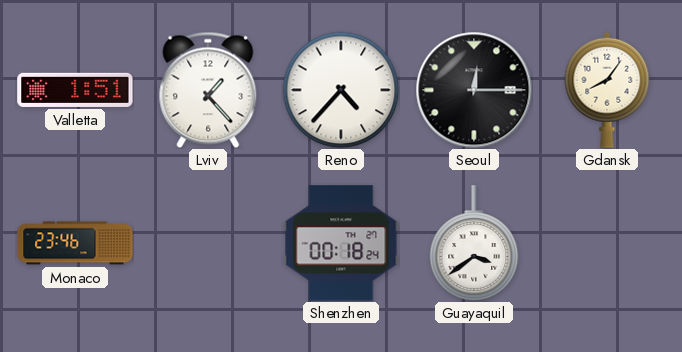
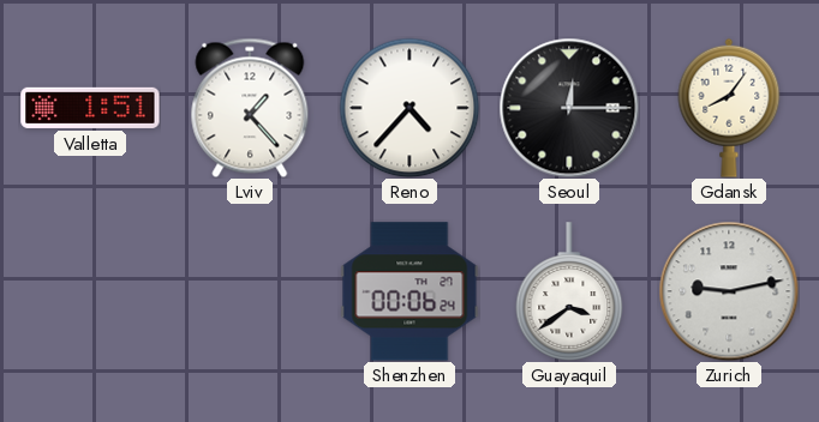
Monaco: 23:46 -> none
Shenzhen: 00:18 -> 00:06
Zurich: none -> 9:13
